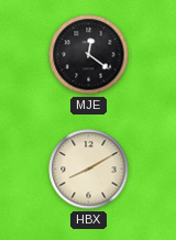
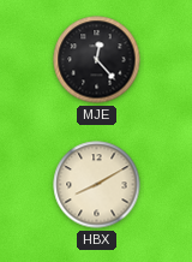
MJE: 12:21 -> 12:23
